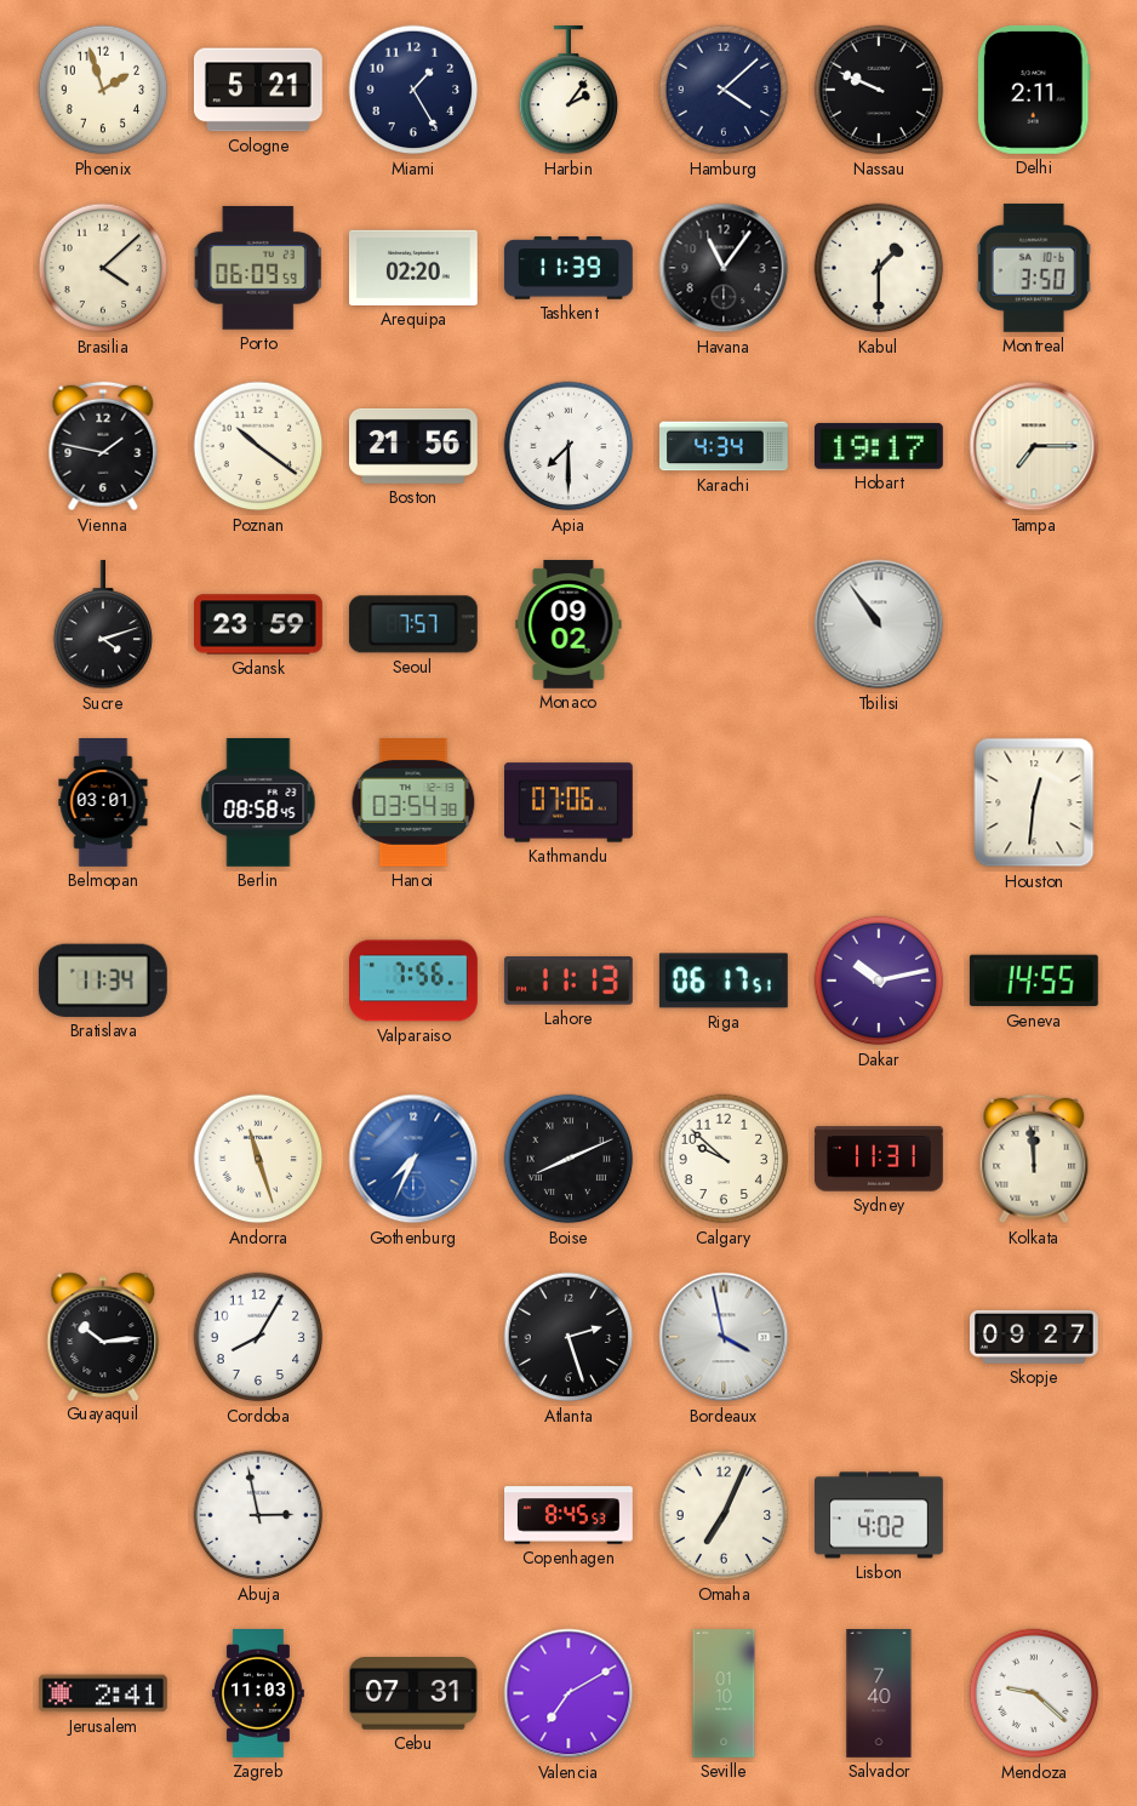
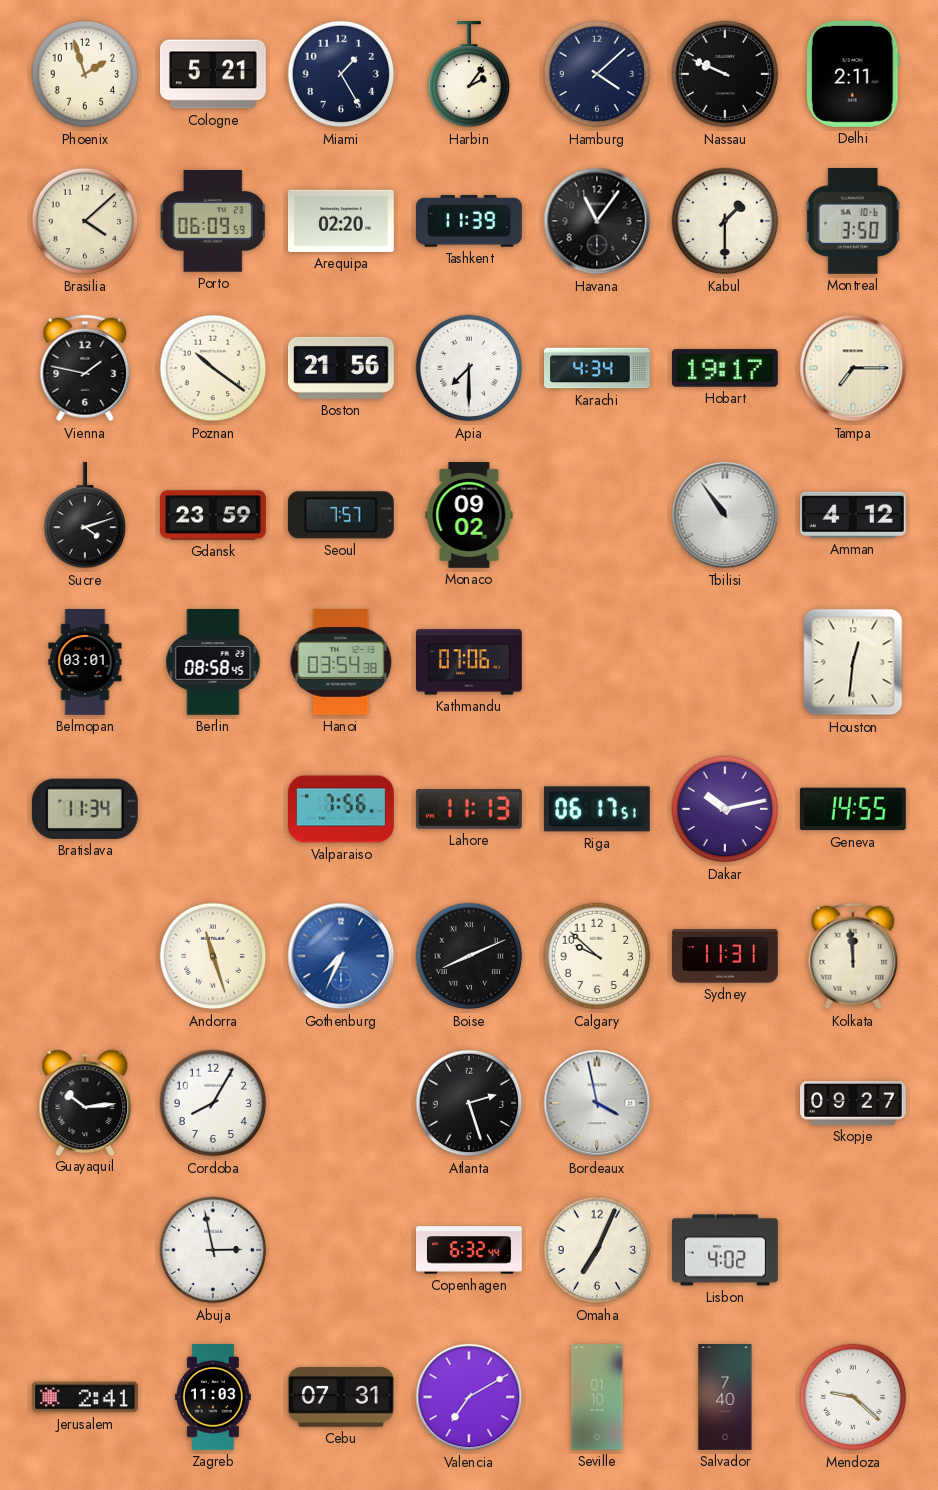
Amman: none -> 4:12
Copenhagen: 8:45 -> 6:32
